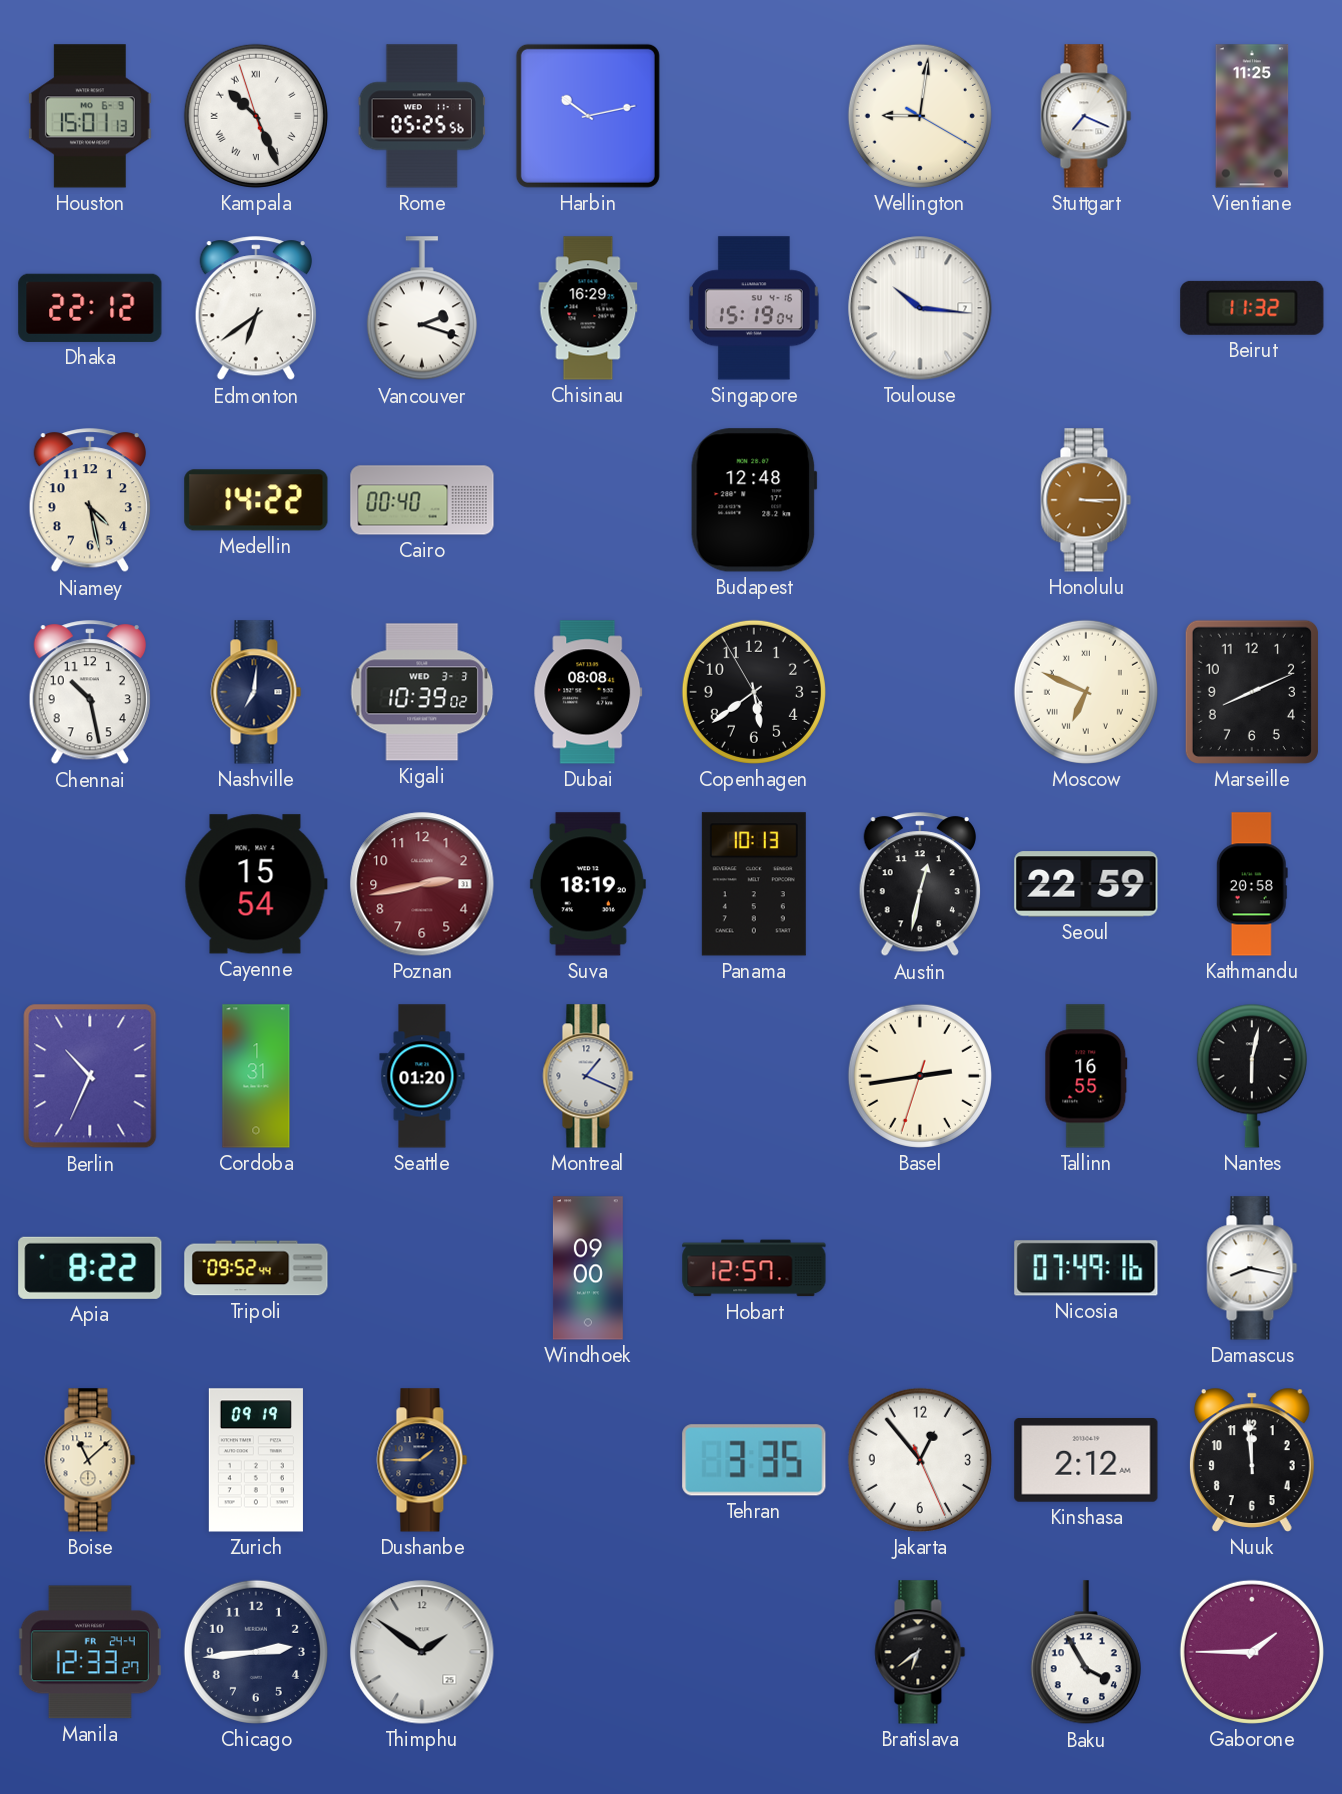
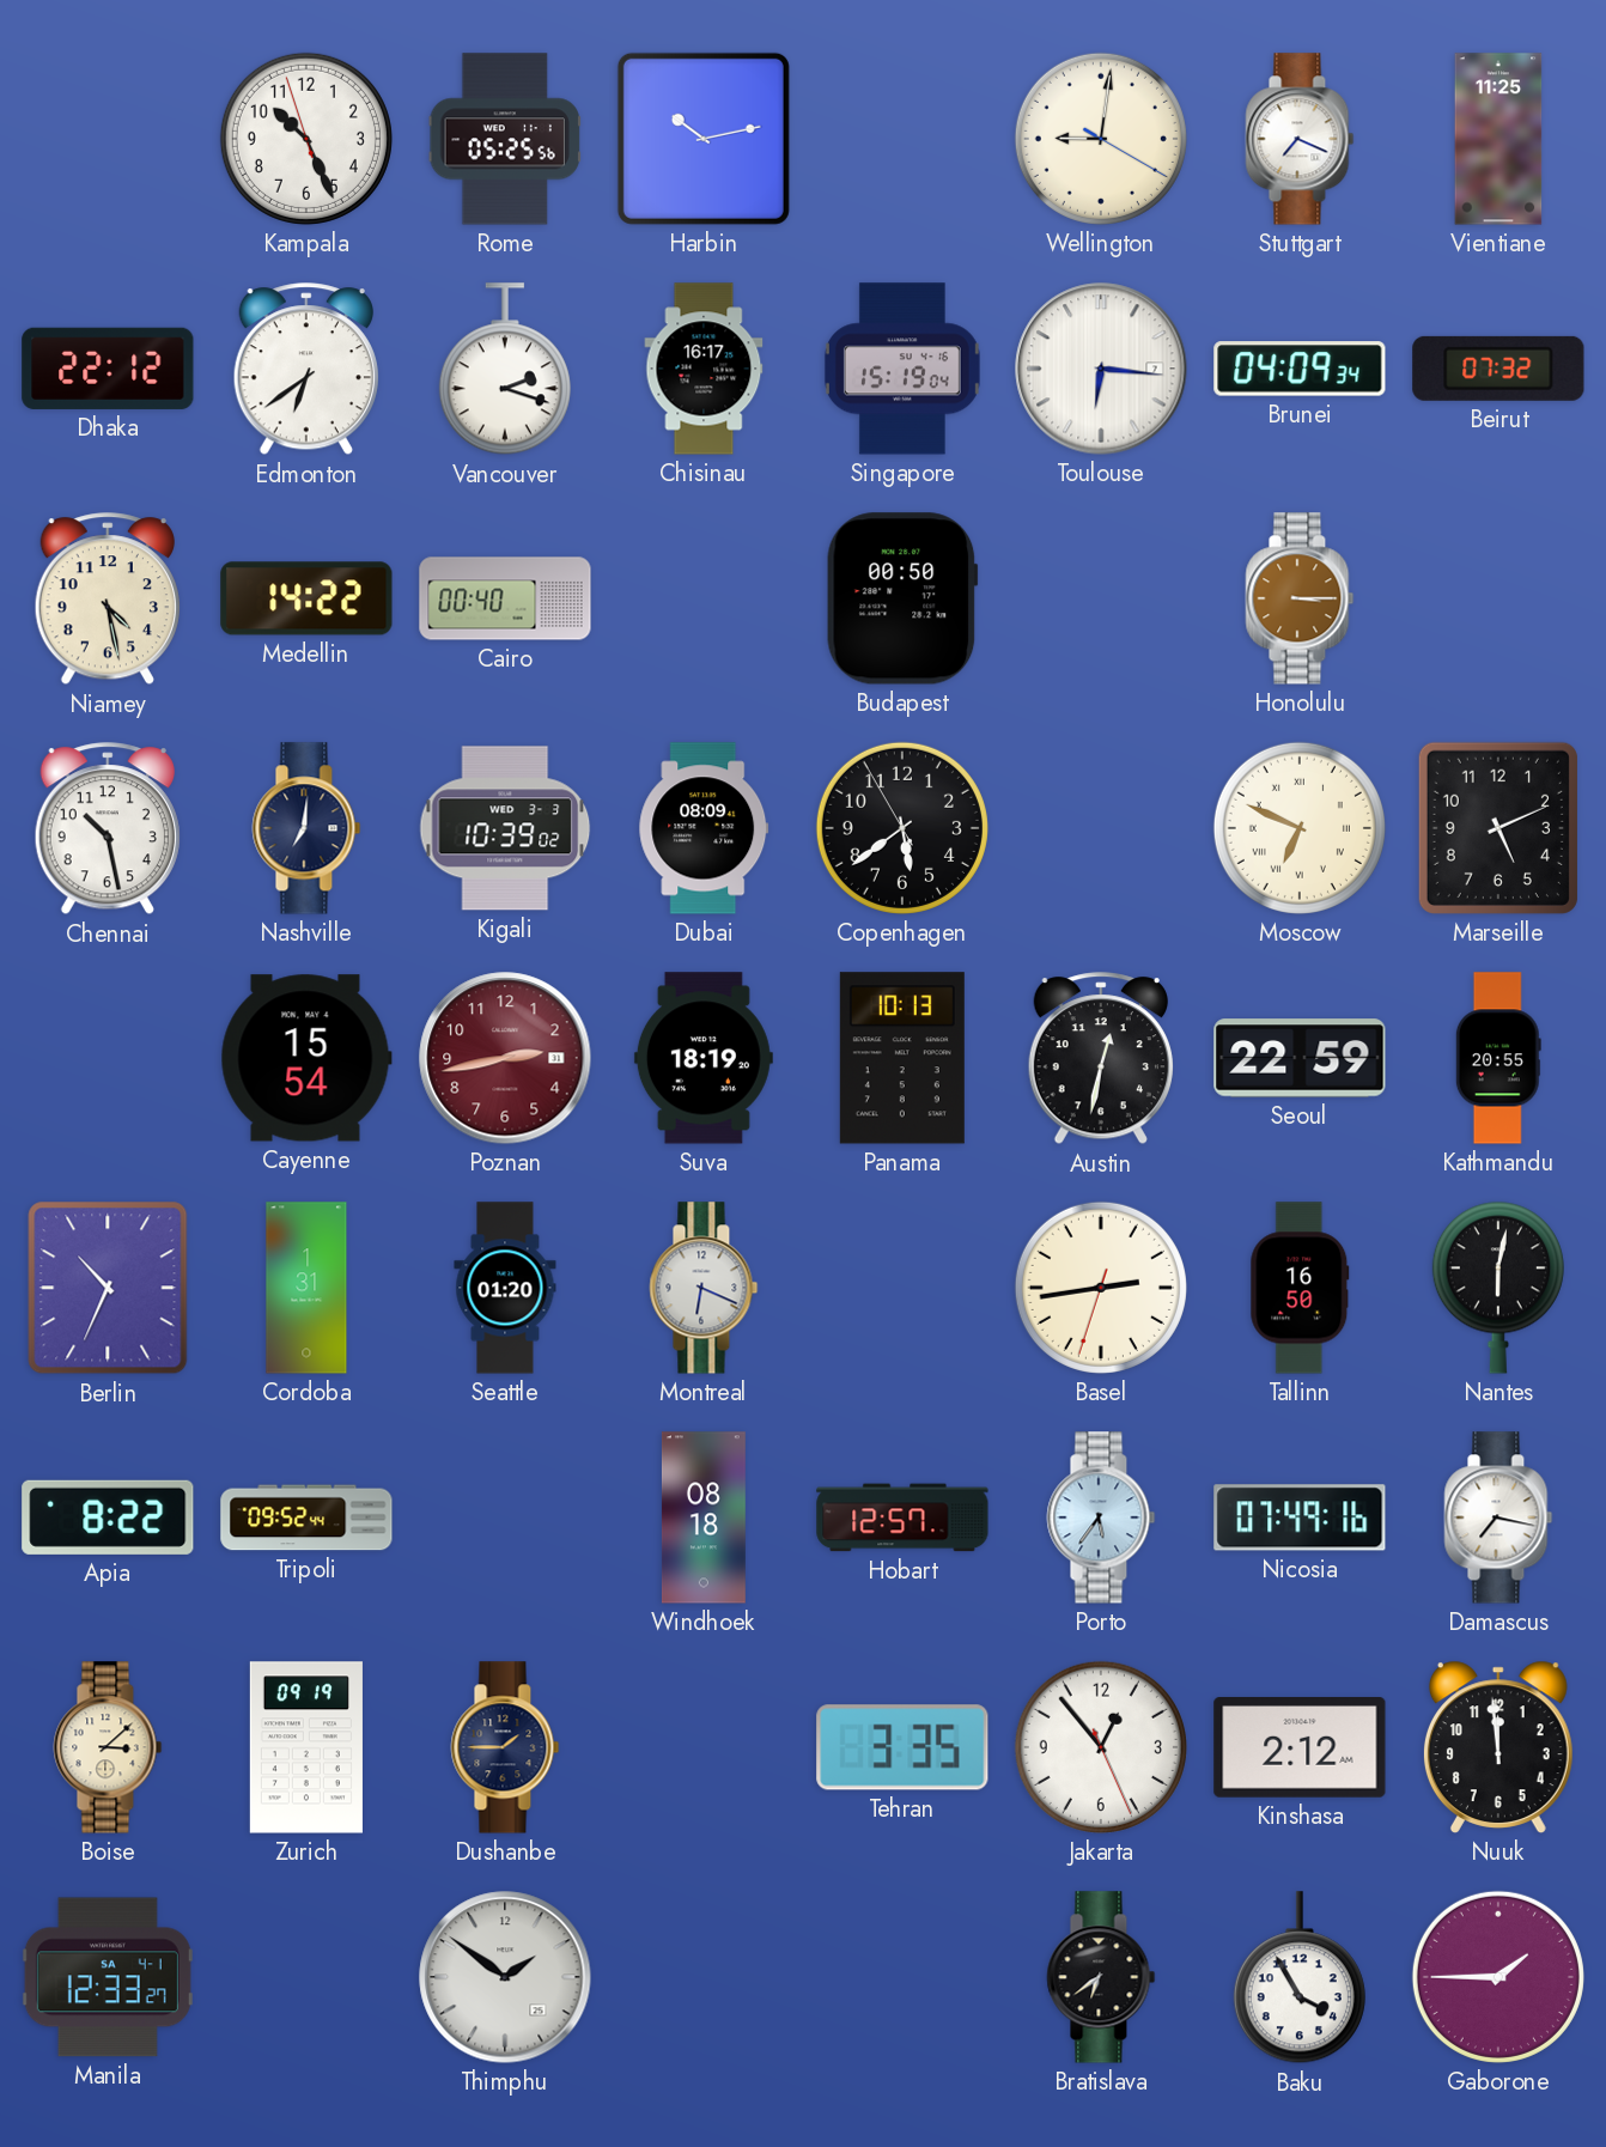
Houston: 15:01 -> none
Kampala numerals: Roman -> Arabic
Chisinau: 16:29 -> 16:17
Toulouse: 10:16 -> 6:16
Brunei: none -> 04:09
Beirut: 11:32 -> 07:32
Budapest: 12:48 -> 00:50
Dubai: 08:08 -> 08:09
Marseille: 8:11 -> 5:11
Kathmandu: 20:58 -> 20:55
Montreal: 1:19 -> 6:19
Tallinn: 16:55 -> 16:50
Windhoek: 09:00 -> 08:18
Porto: none -> 5:36
Damascus: 8:17 -> 7:17
Boise: 11:08 -> 3:08
Manila date: FR 24-4 -> SA 4-1
Chicago: 2:44 -> none
